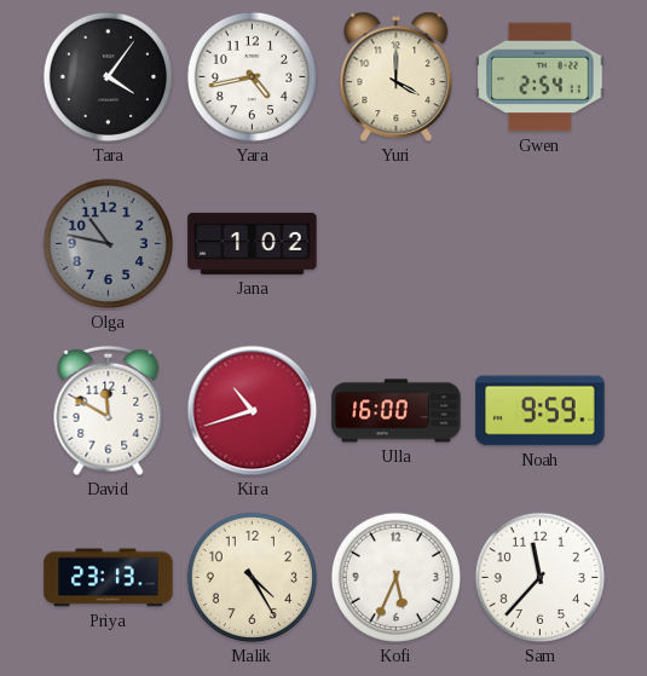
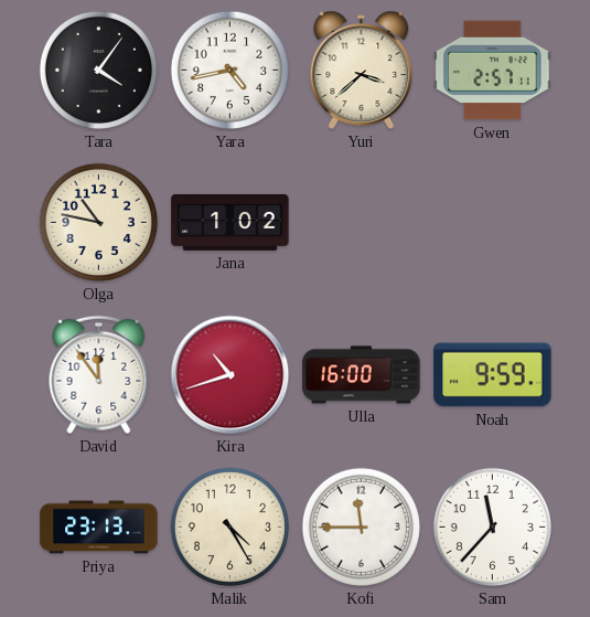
Yuri: 4:00 -> 3:38
Gwen: 2:54 -> 2:57
Olga dial: grey -> cream
David: 11:50 -> 11:54
Kofi: 5:34 -> 11:45
